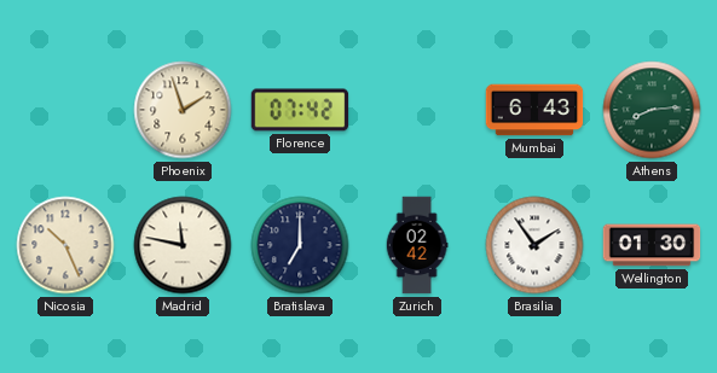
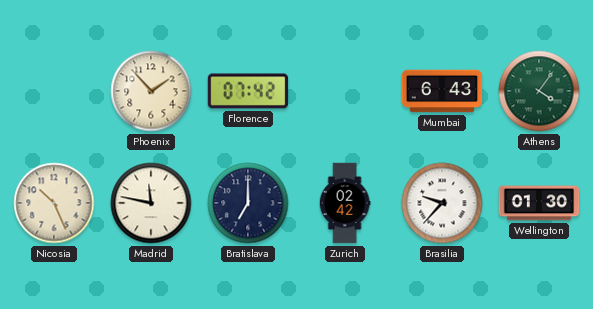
Phoenix: 1:57 -> 1:53
Athens: 8:14 -> 4:06
Brasilia: 1:54 -> 9:37
